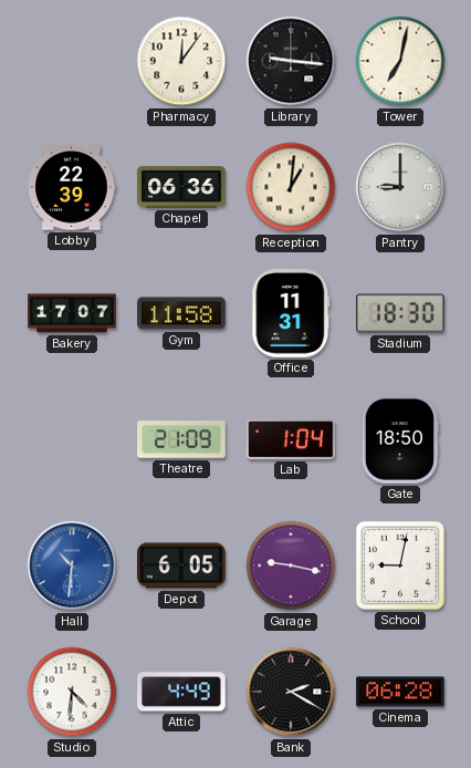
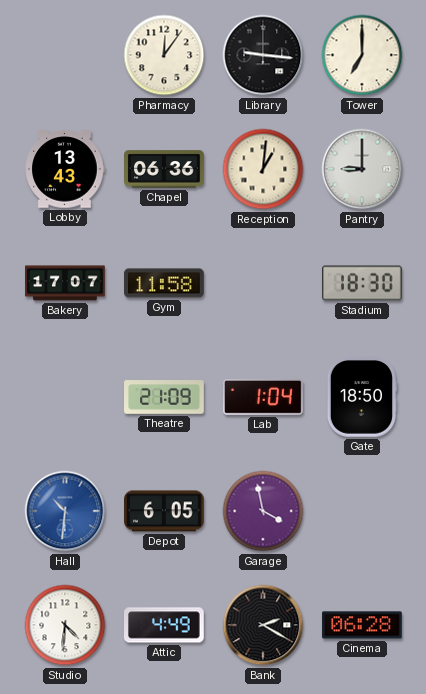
Tower: 7:02 -> 7:00
Lobby: 22:39 -> 13:43
Office: 11:31 -> none
Garage: 9:17 -> 3:58
School: 9:02 -> none
